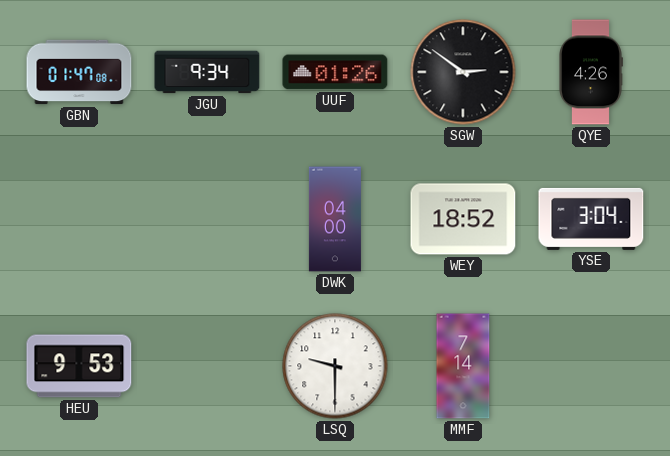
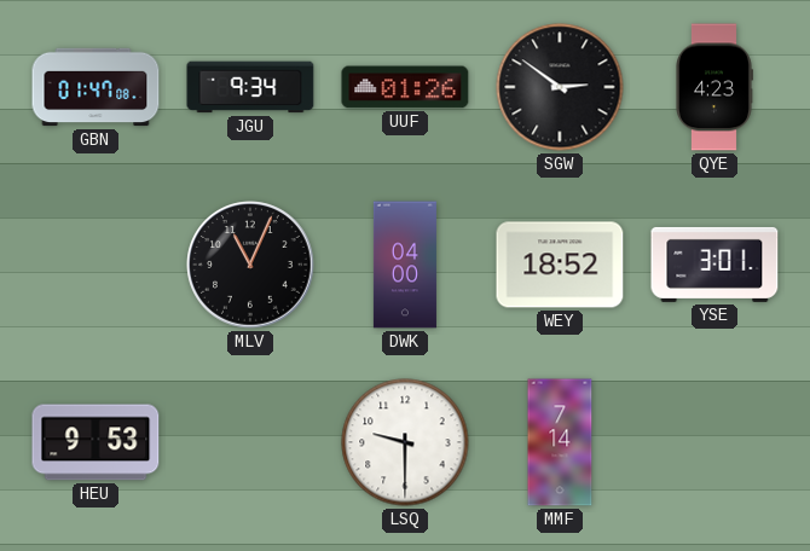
QYE: 4:26 -> 4:23
MLV: none -> 11:04
YSE: 3:04 -> 3:01
